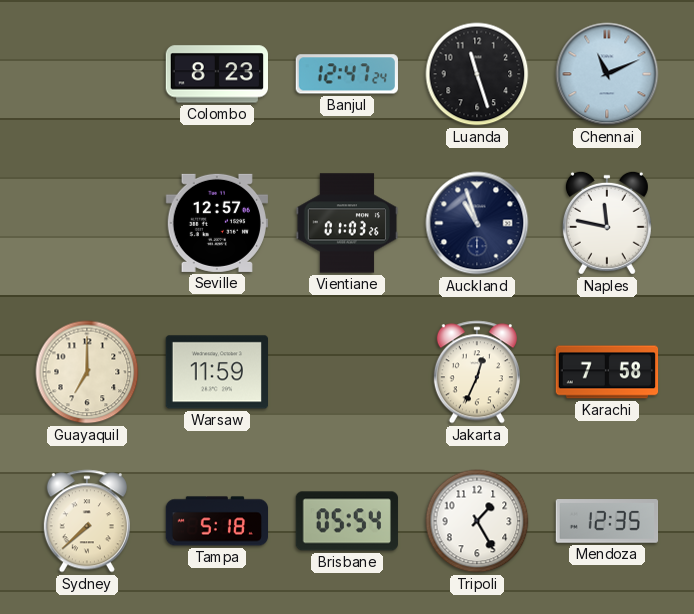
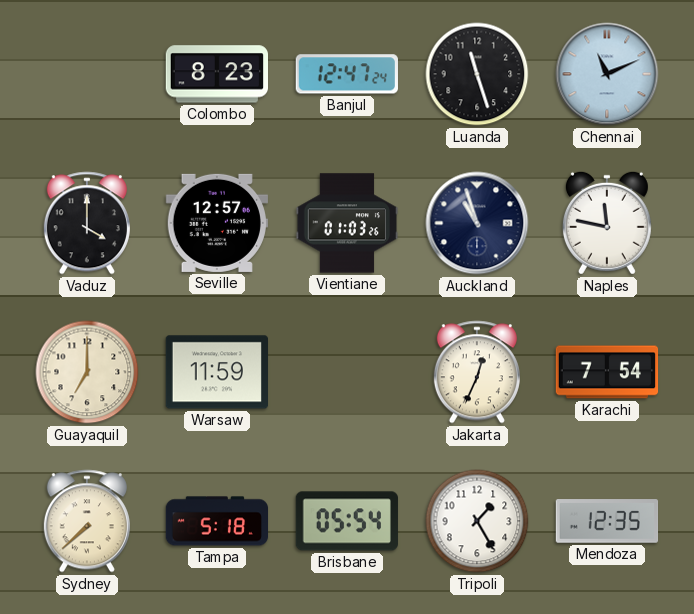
Vaduz: none -> 4:00
Karachi: 7:58 -> 7:54
